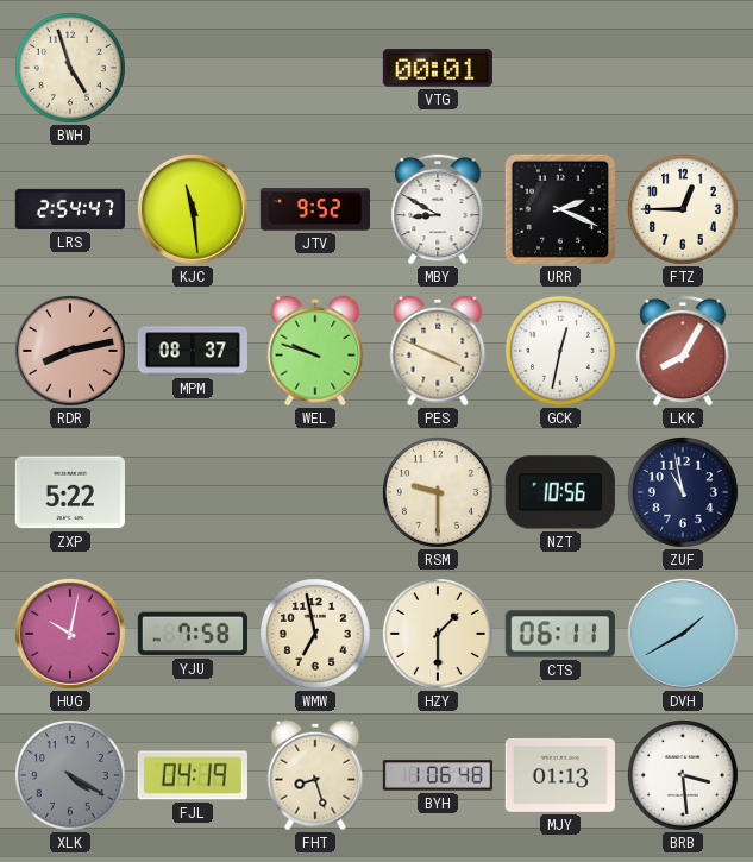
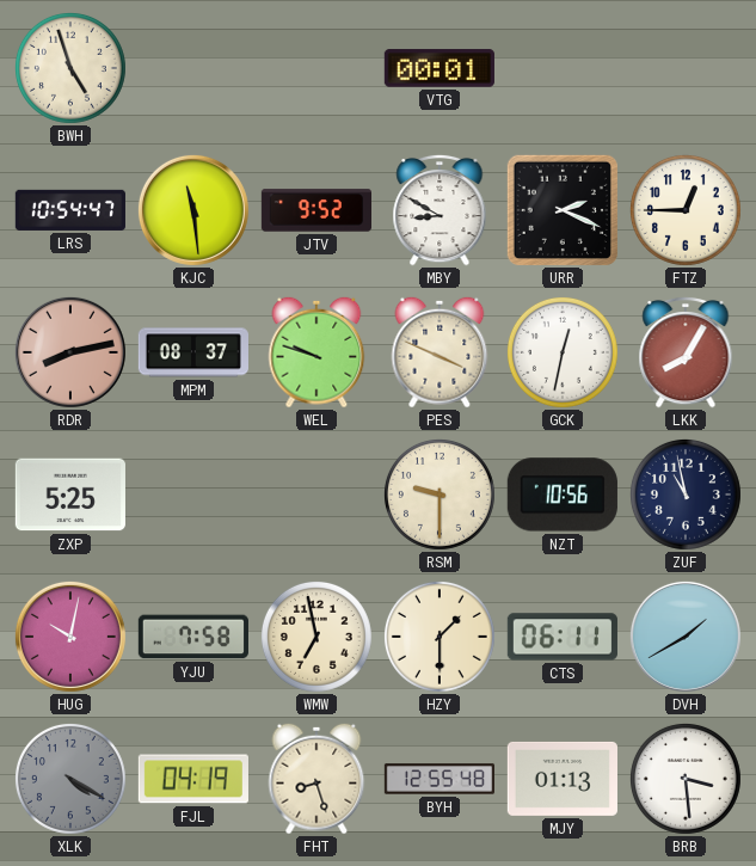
LRS: 2:54 -> 10:54
ZXP: 5:22 -> 5:25
BYH: 1:06 -> 12:55
